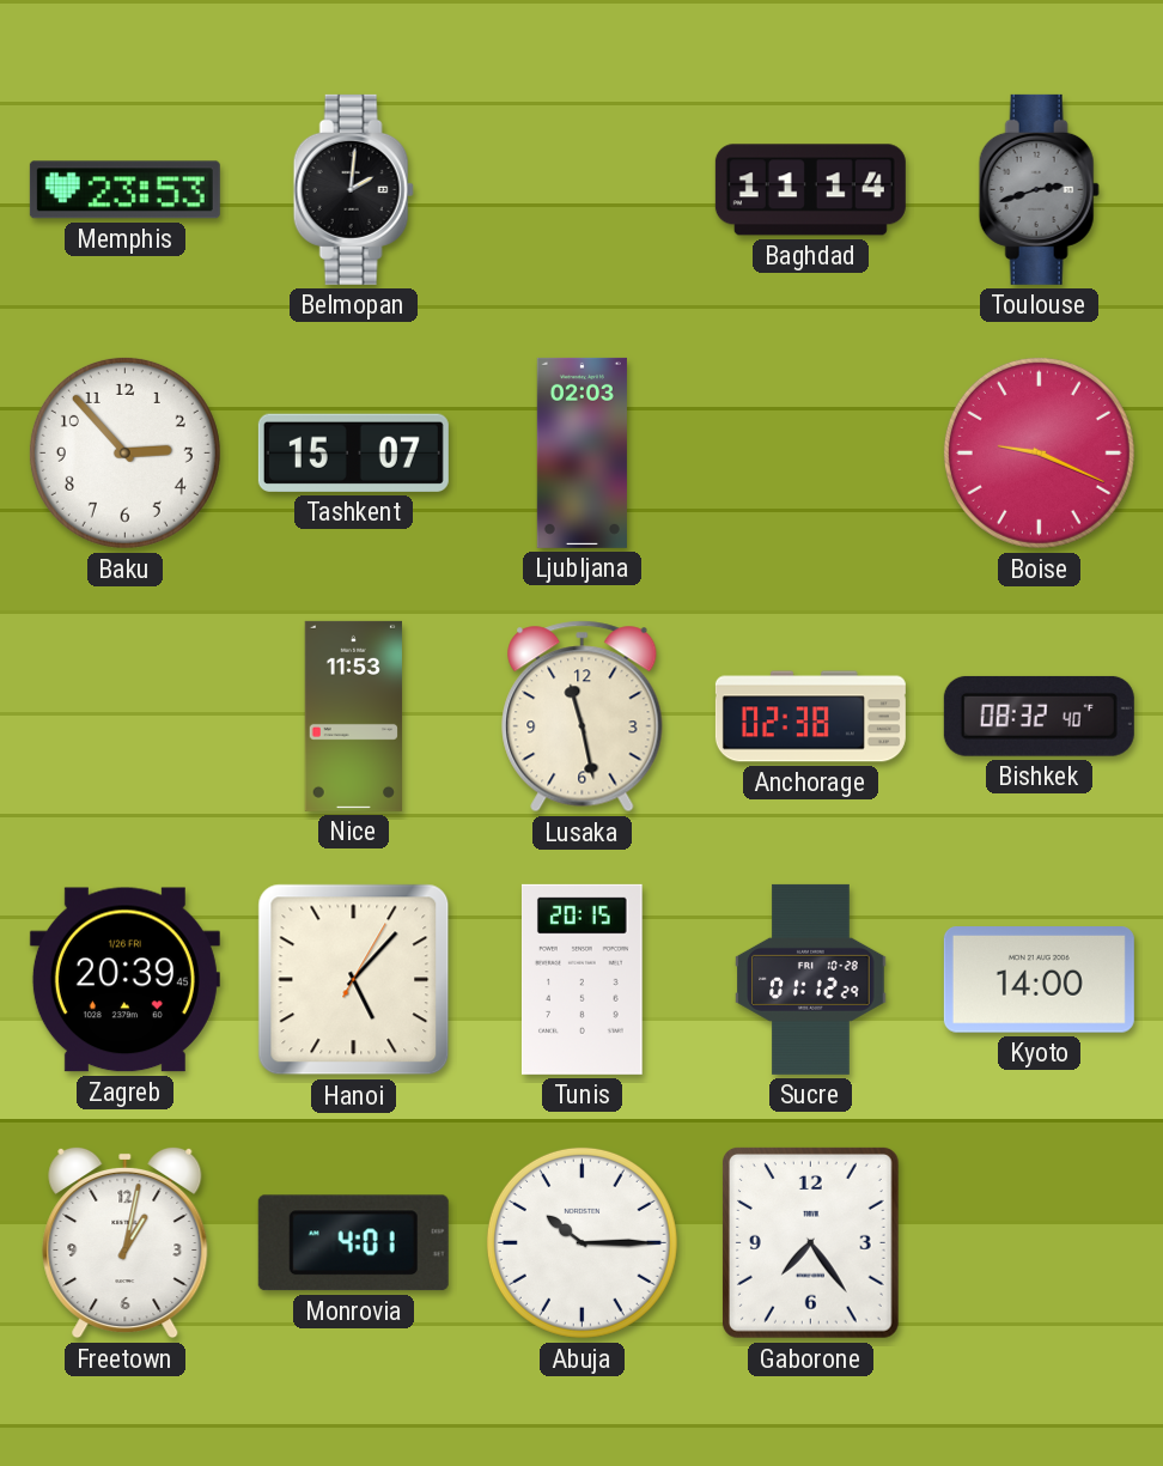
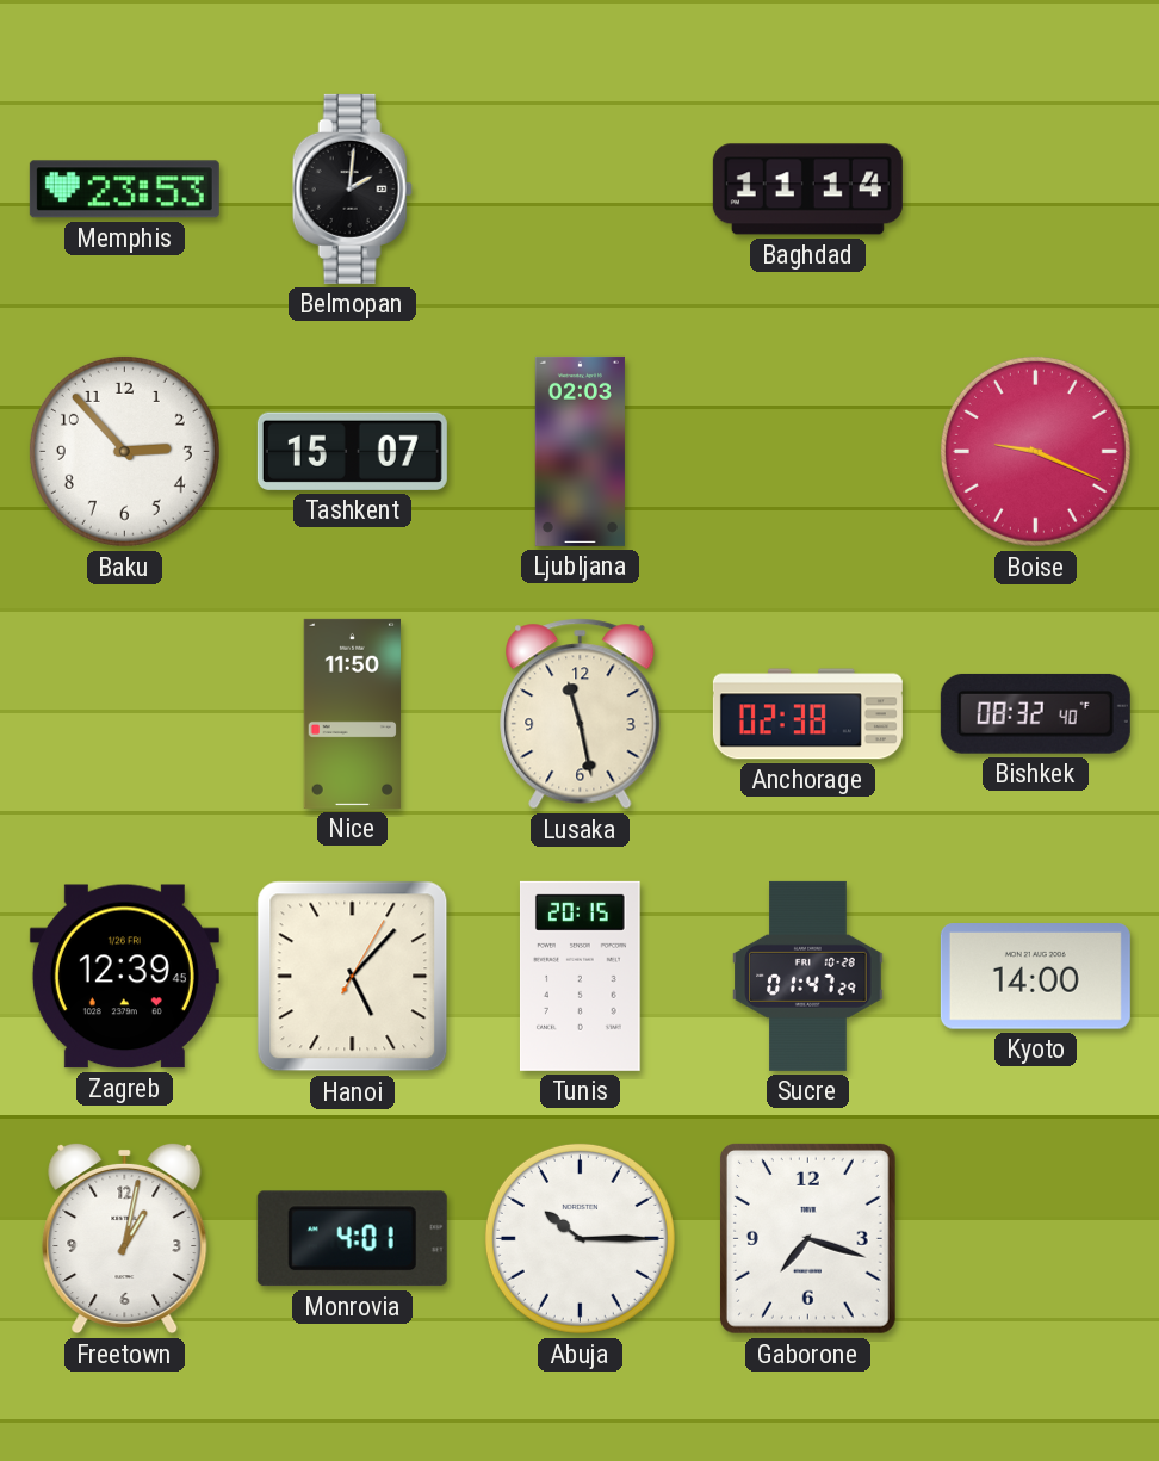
Toulouse: 2:42 -> none
Nice: 11:53 -> 11:50
Zagreb: 20:39 -> 12:39
Sucre: 01:12 -> 01:47
Gaborone: 7:24 -> 7:18
